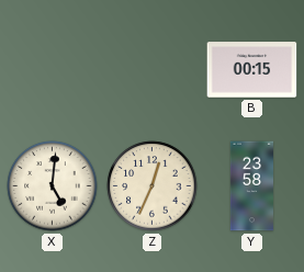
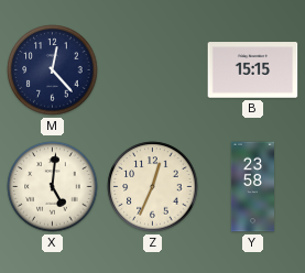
M: none -> 12:23
B: 00:15 -> 15:15
